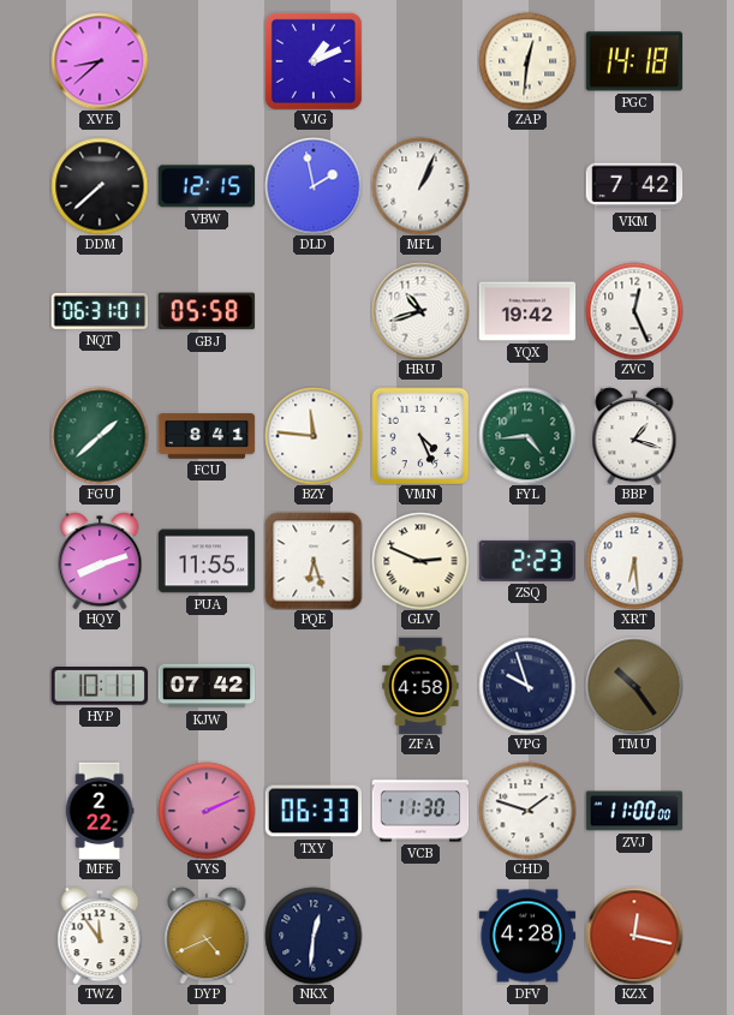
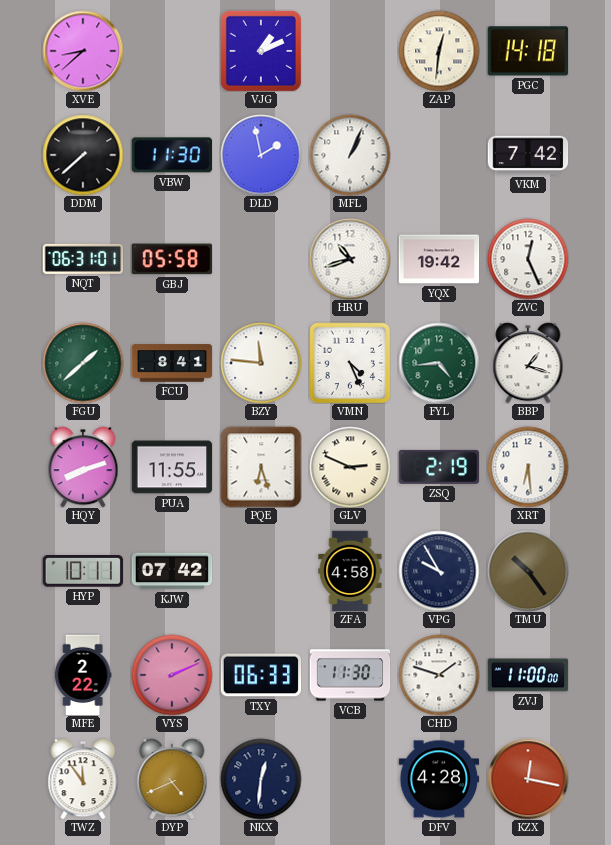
VBW: 12:15 -> 11:30
ZSQ: 2:23 -> 2:19
VPG: 9:57 -> 9:55
